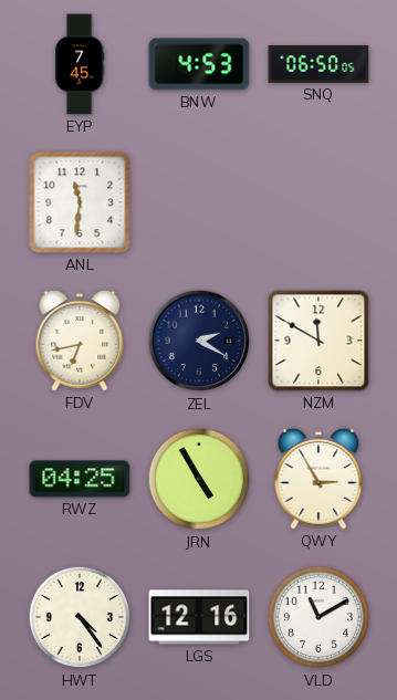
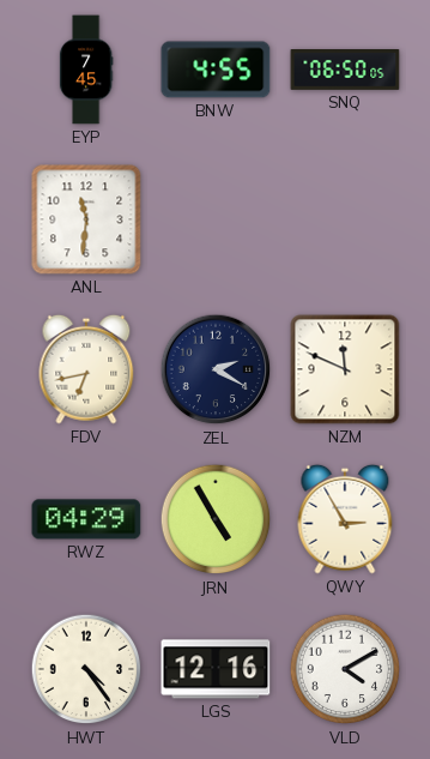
BNW: 4:53 -> 4:55
NZM: 11:50 -> 11:49
RWZ: 04:25 -> 04:29
VLD: 11:10 -> 4:10
